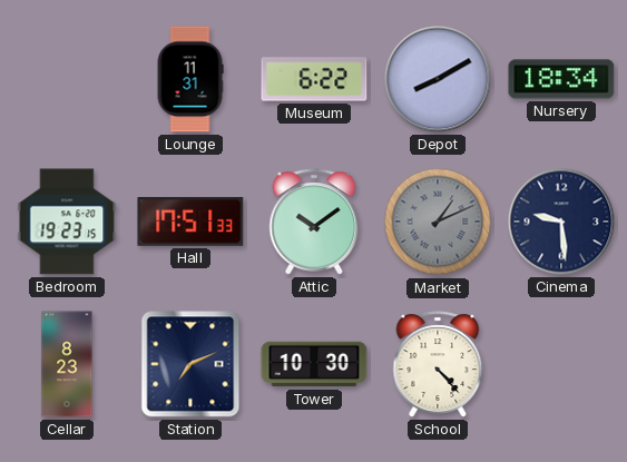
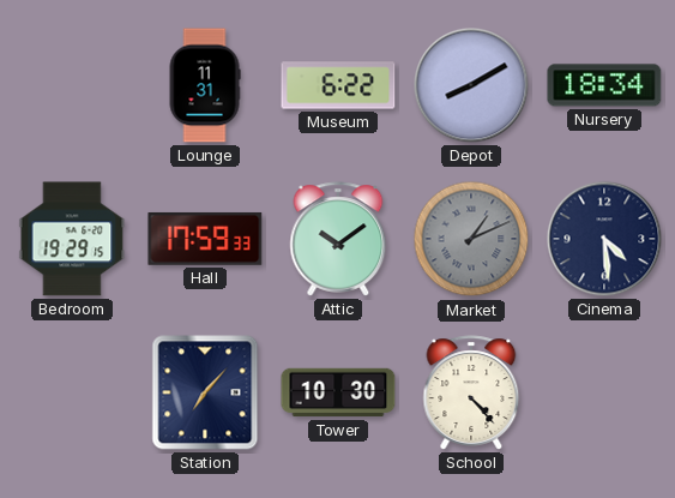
Bedroom: 19:23 -> 19:29
Hall: 17:51 -> 17:59
Cinema: 9:29 -> 4:29
Cellar: 8:23 -> none
Station: 7:11 -> 7:07
